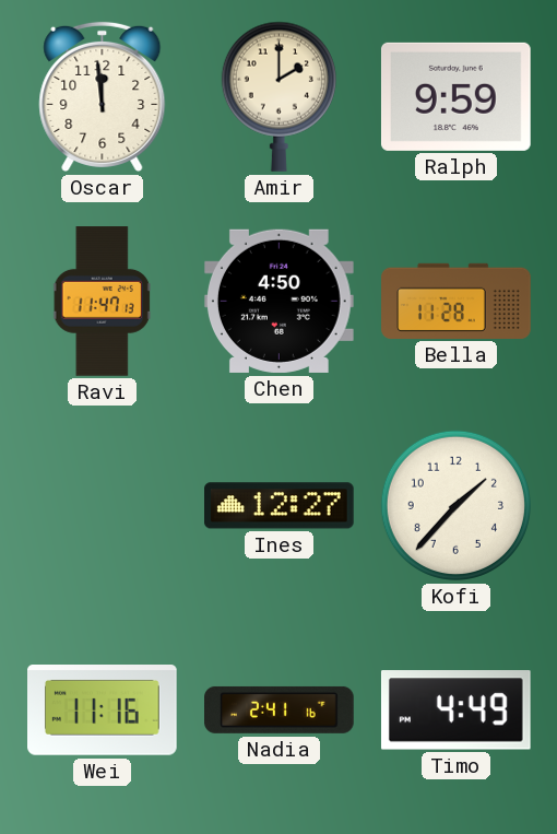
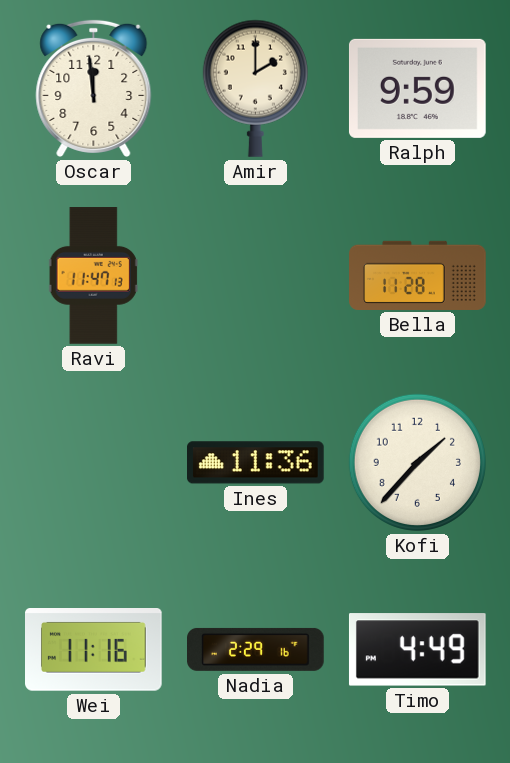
Chen: 4:50 -> none
Ines: 12:27 -> 11:36
Nadia: 2:41 -> 2:29
